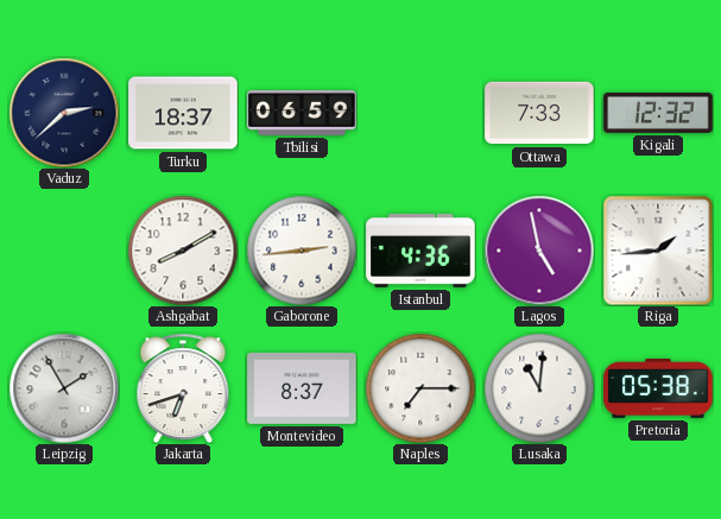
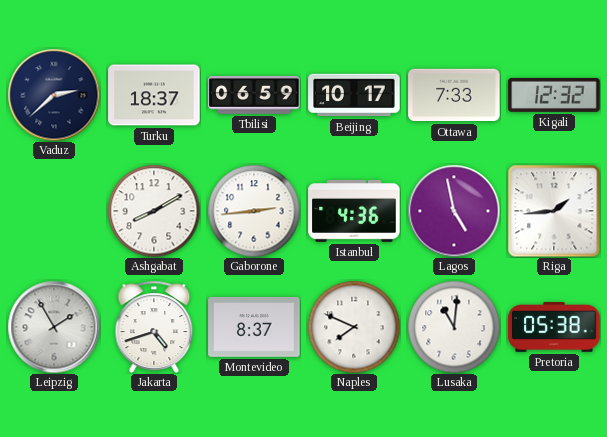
Beijing: none -> 10:17
Jakarta: 6:42 -> 4:42
Naples: 7:15 -> 7:49
